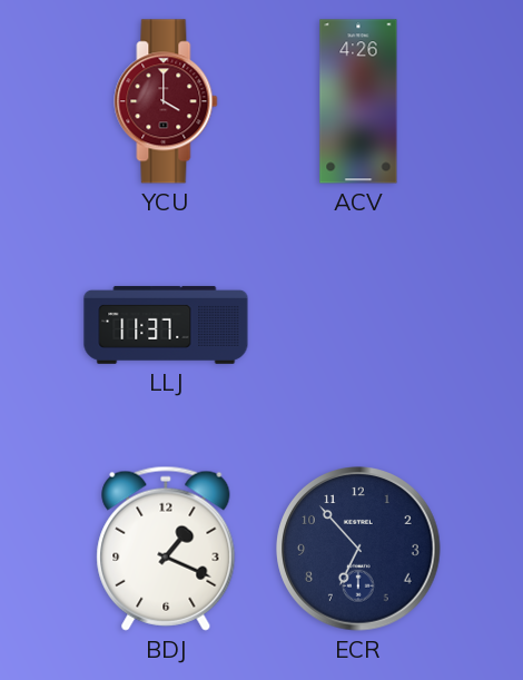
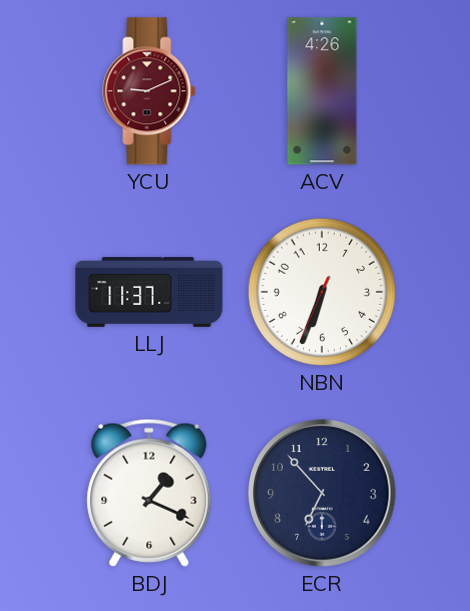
YCU: 4:00 -> 9:11
NBN: none -> 6:33
